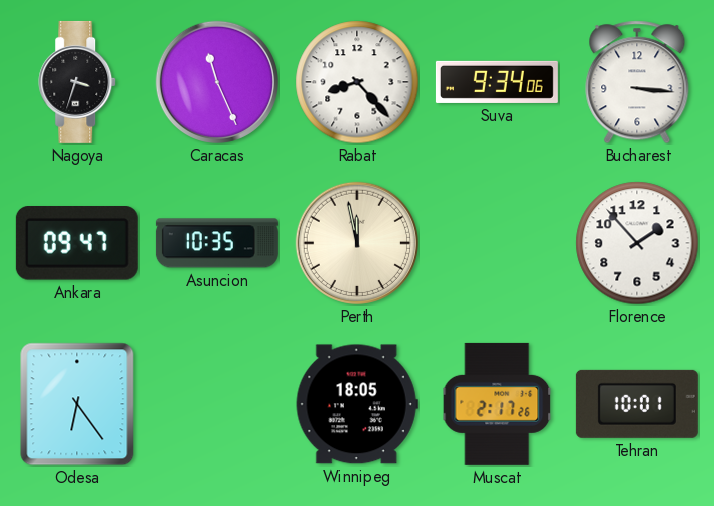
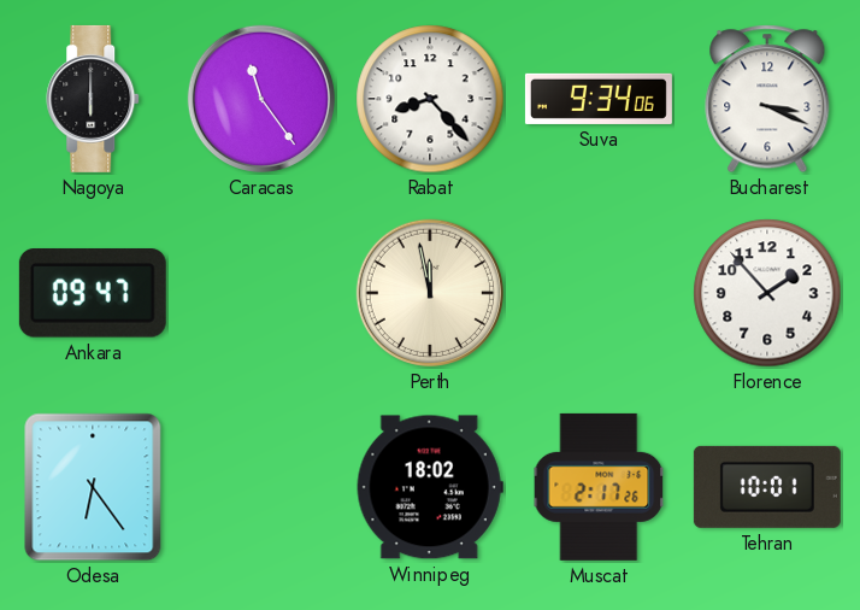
Nagoya: 3:33 -> 6:00
Caracas: 11:26 -> 11:24
Bucharest: 3:16 -> 3:19
Asuncion: 10:35 -> none
Winnipeg: 18:05 -> 18:02
